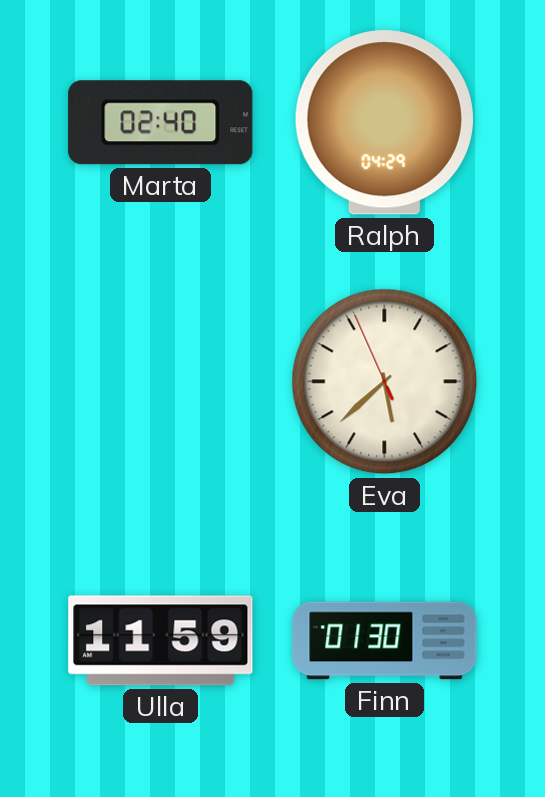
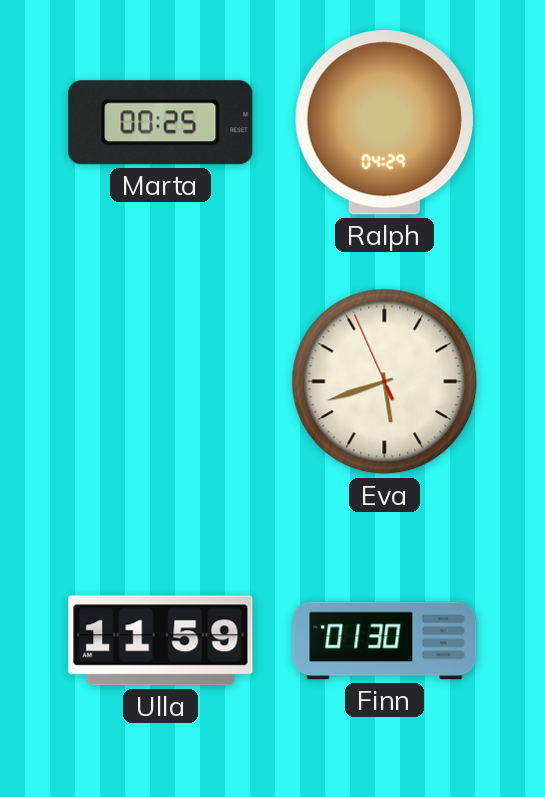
Marta: 02:40 -> 00:25
Eva: 5:37 -> 5:41
